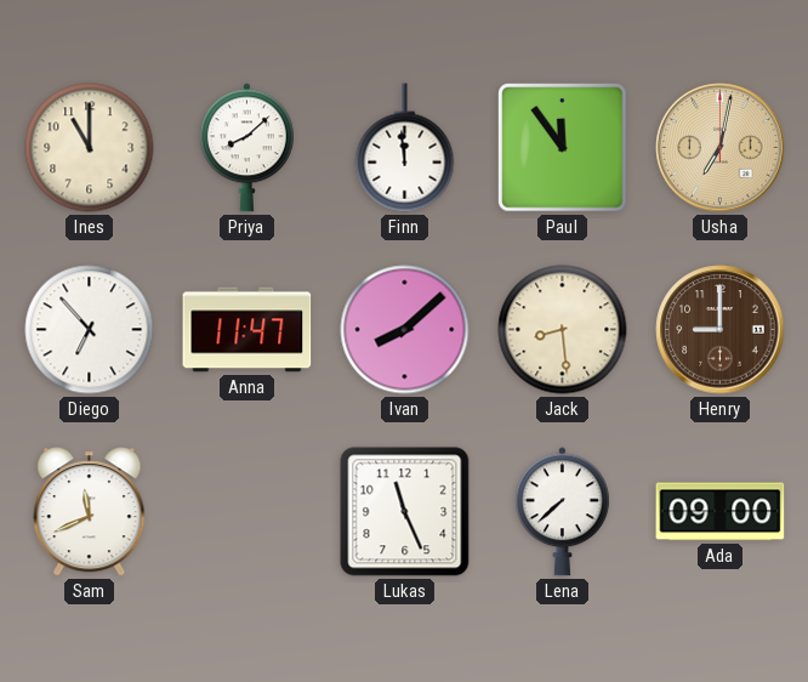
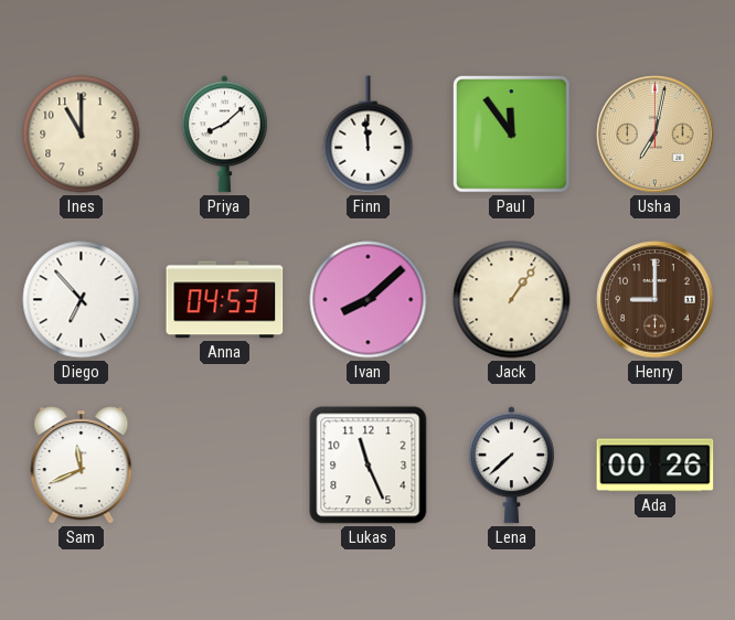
Anna: 11:47 -> 04:53
Jack: 8:29 -> 1:06
Ada: 09:00 -> 00:26
